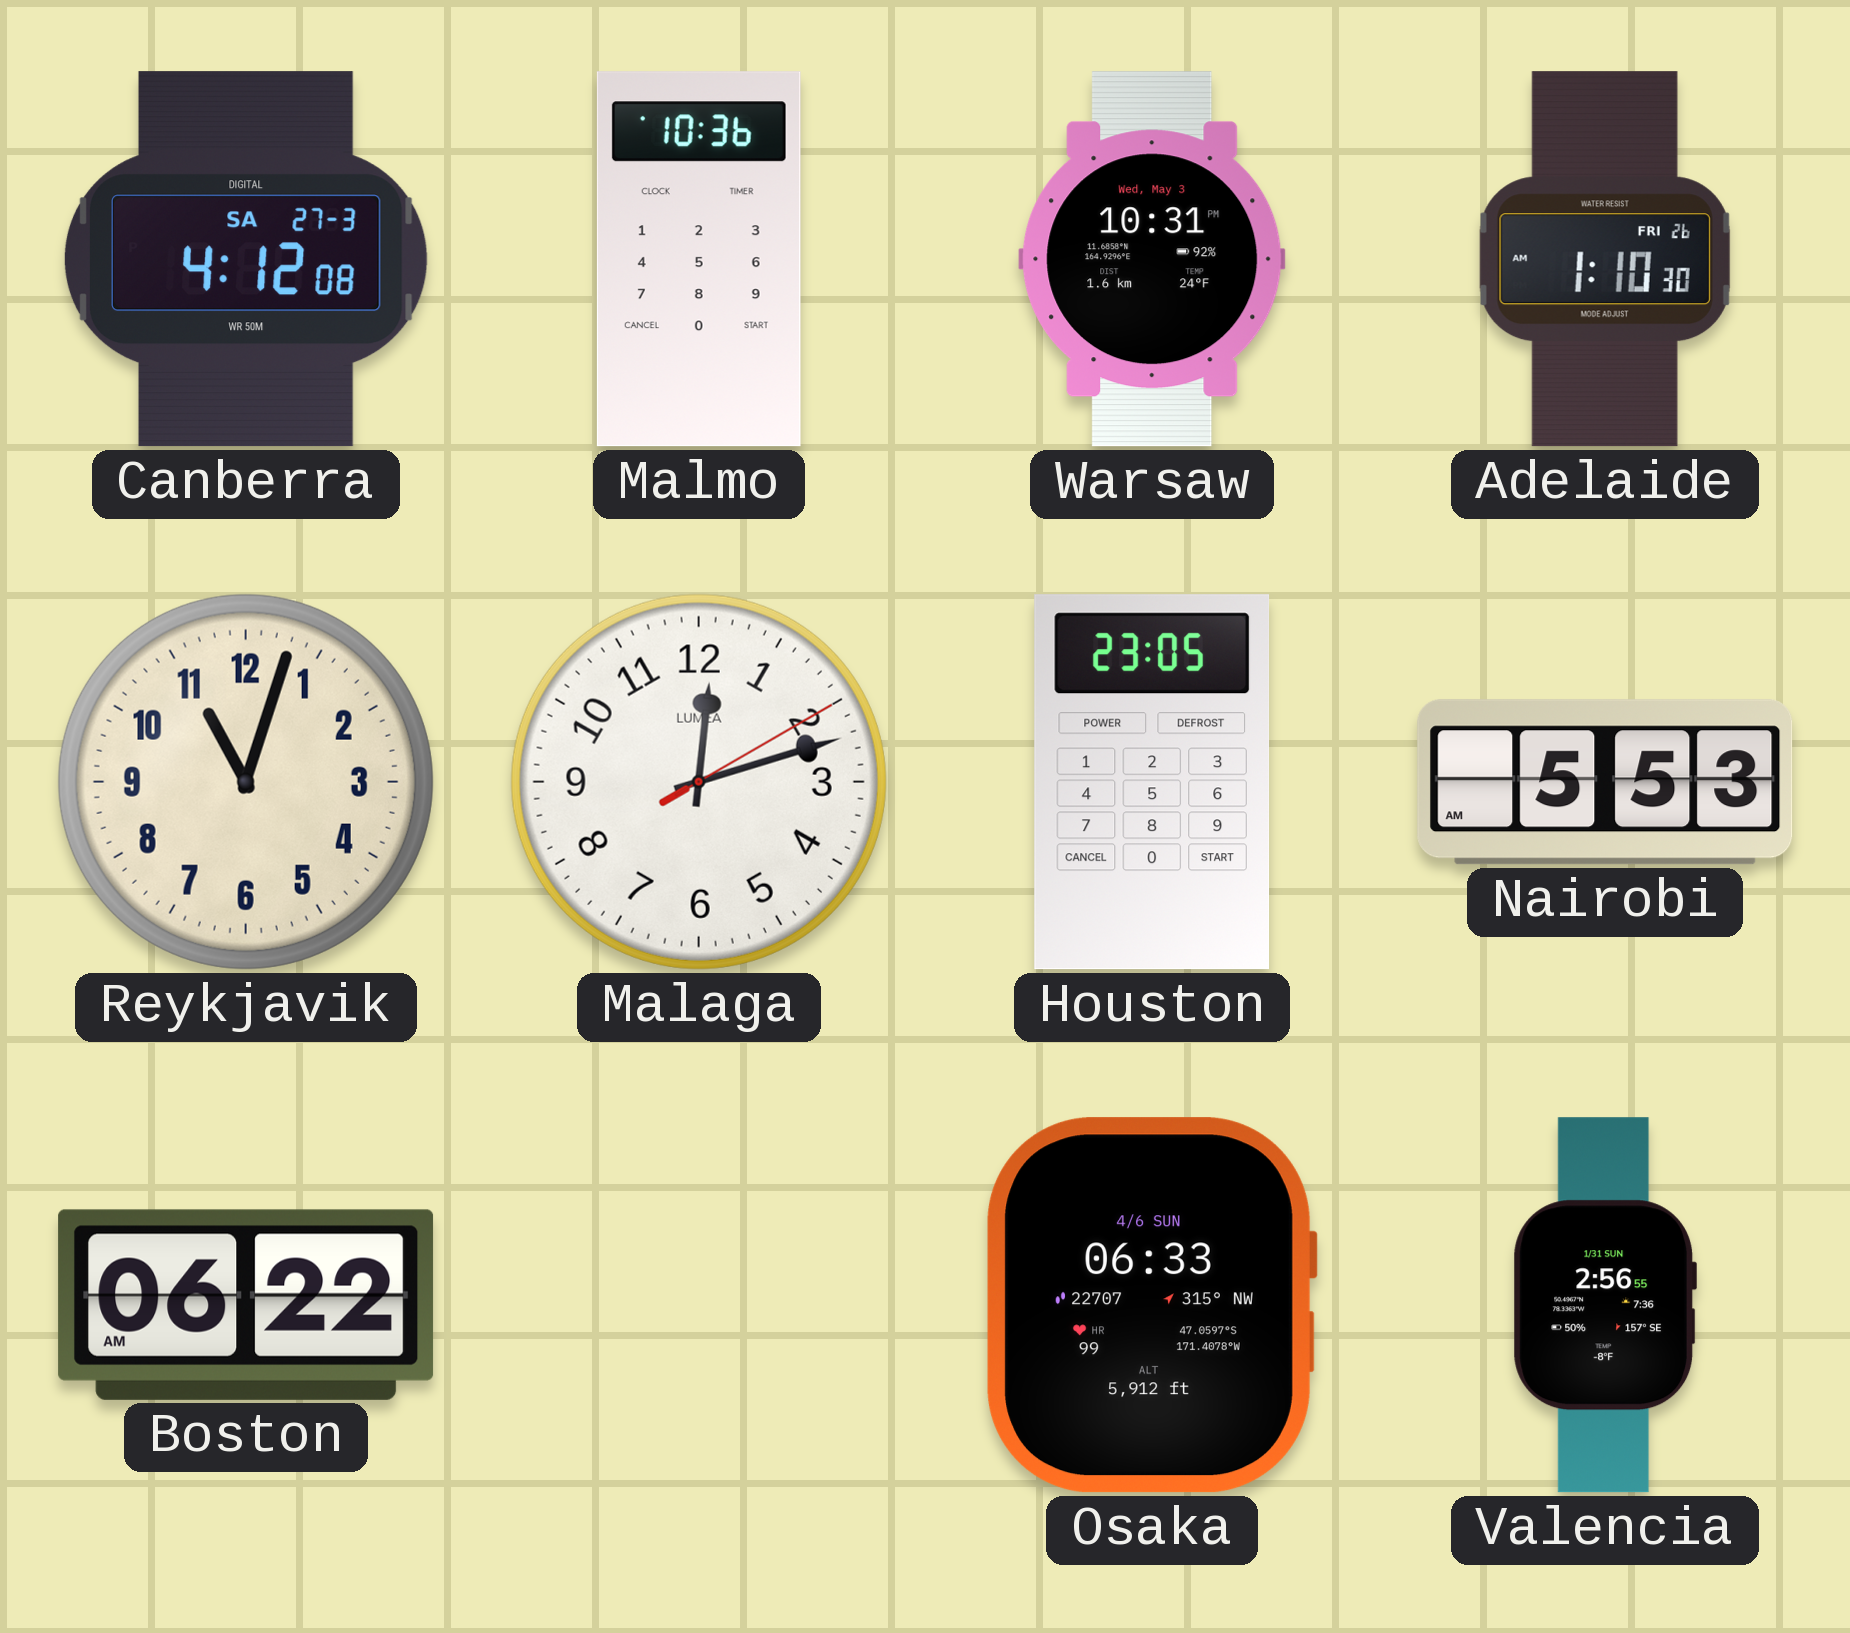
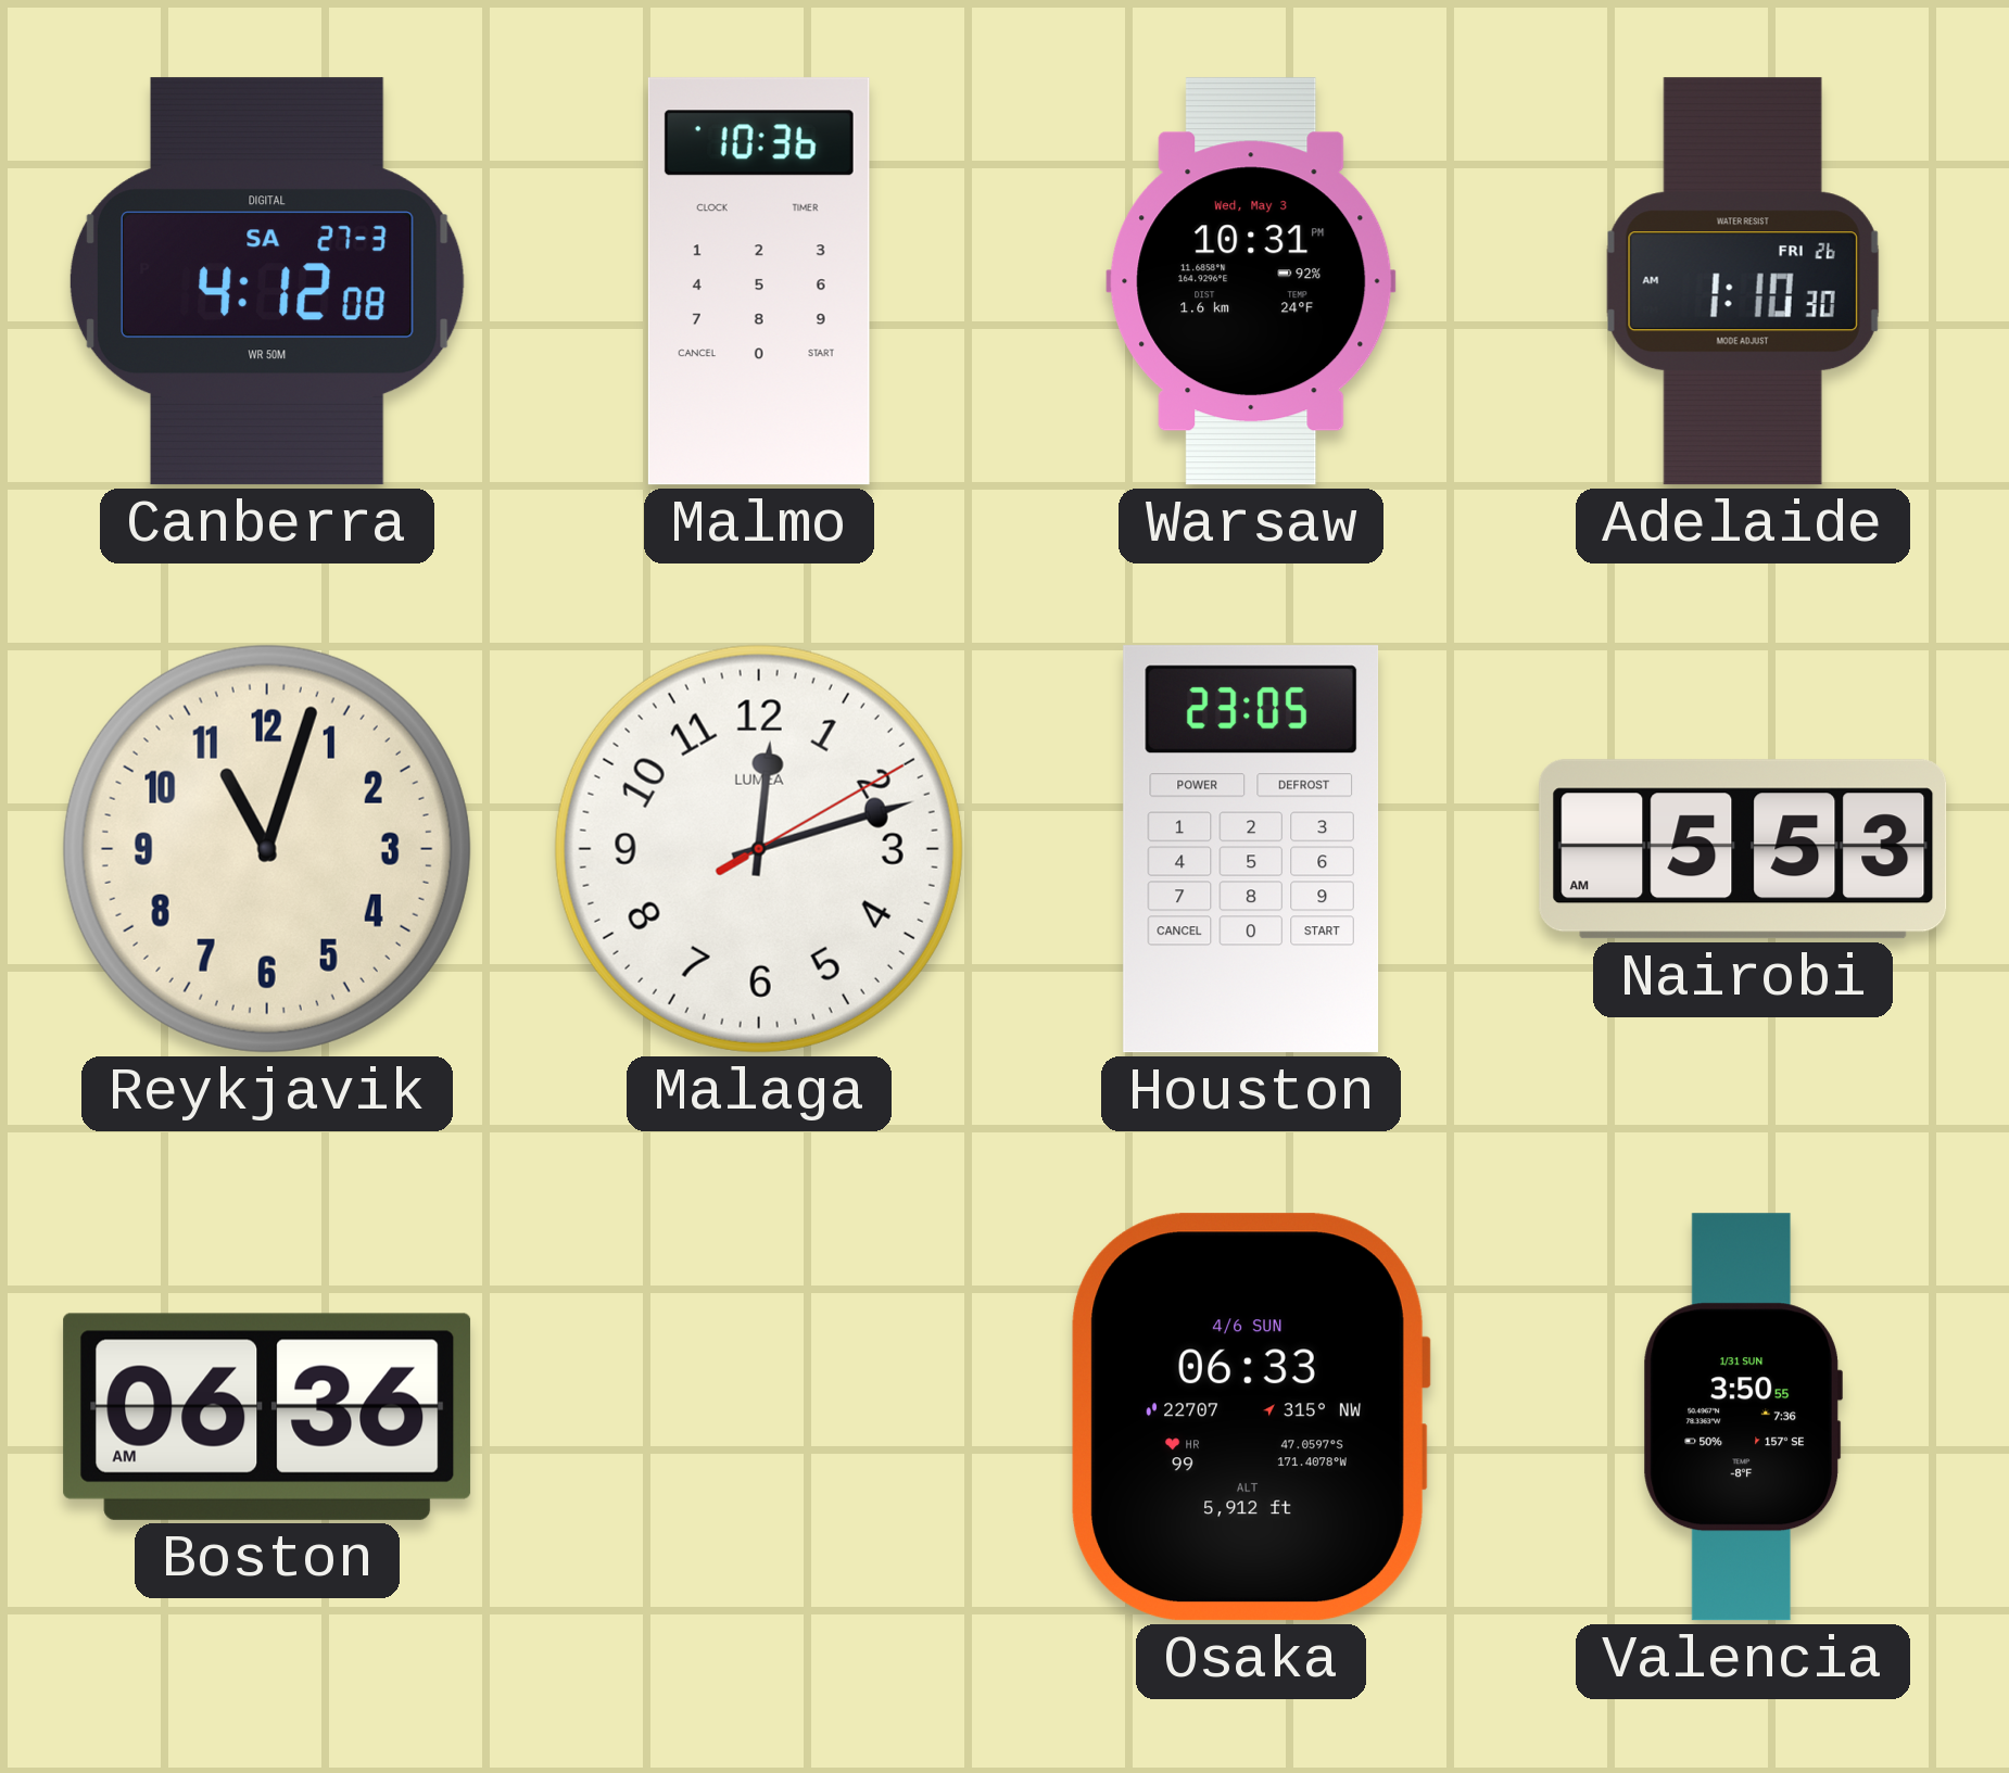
Boston: 06:22 -> 06:36
Valencia: 2:56 -> 3:50
